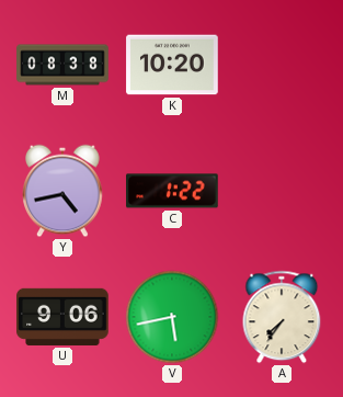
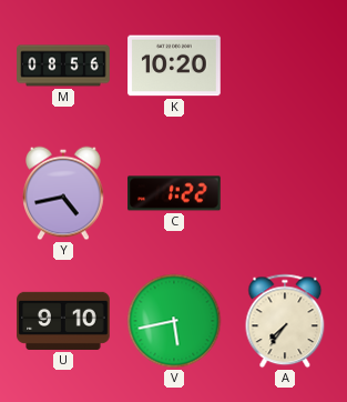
M: 08:38 -> 08:56
U: 9:06 -> 9:10
